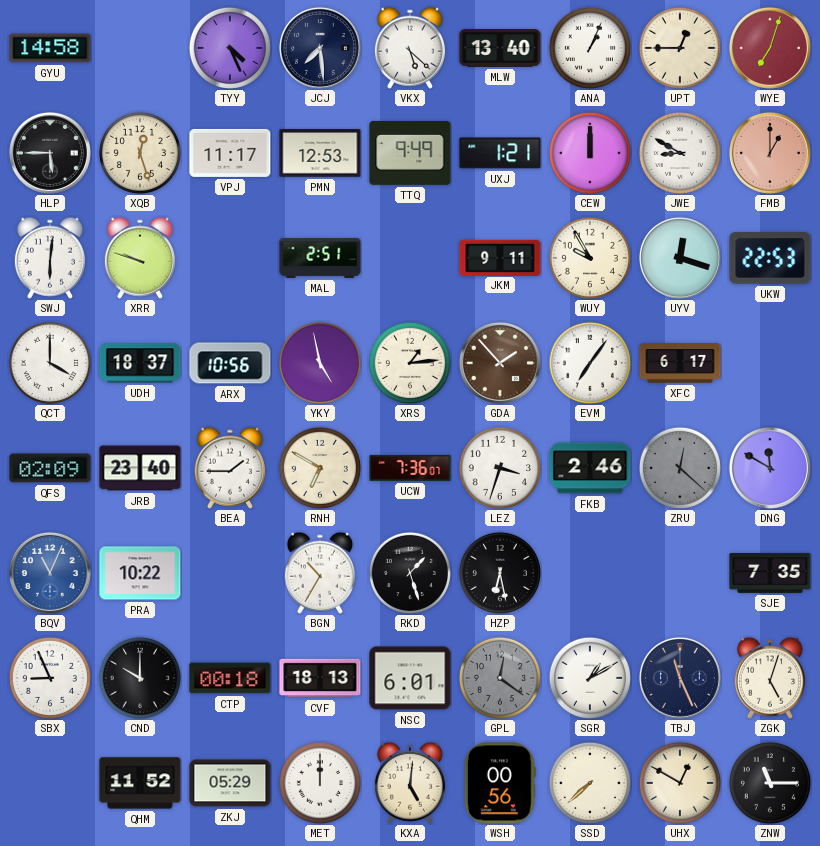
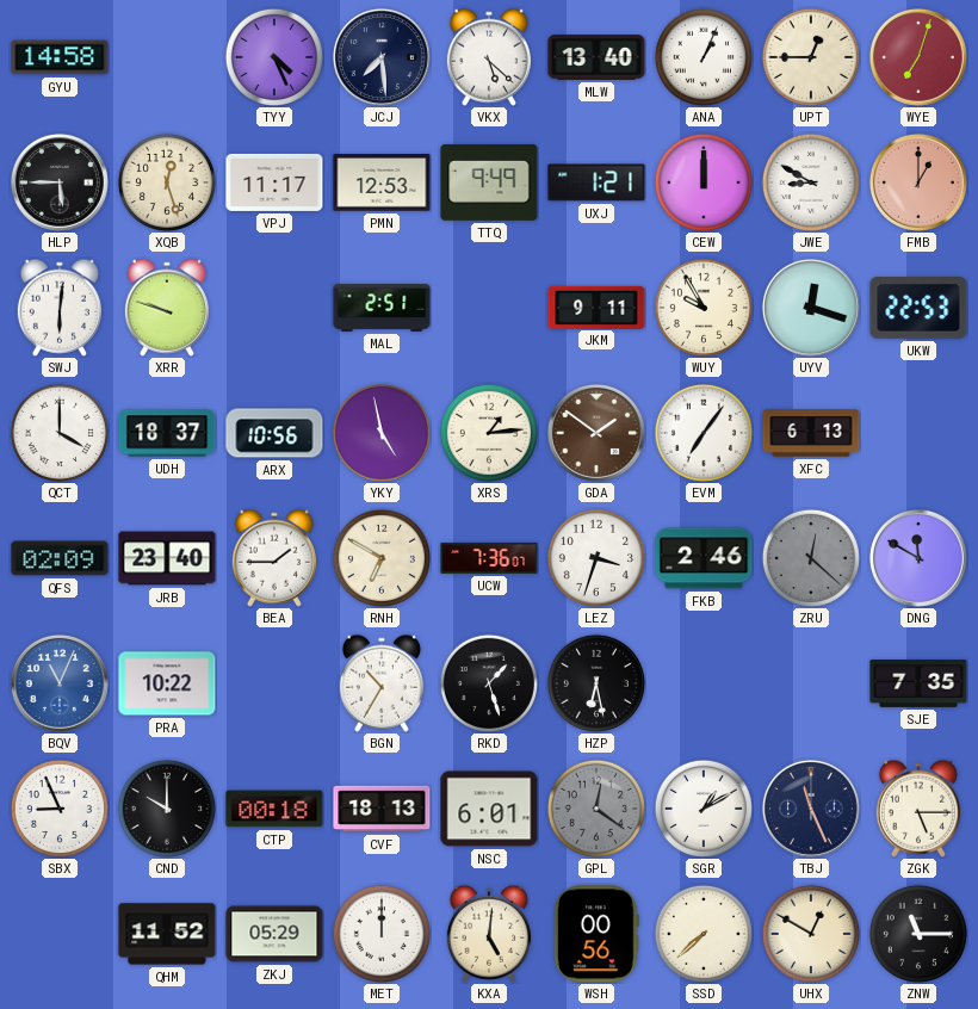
GDA: 1:53 -> 1:51
XFC: 6:17 -> 6:13
ZGK: 5:03 -> 5:15
